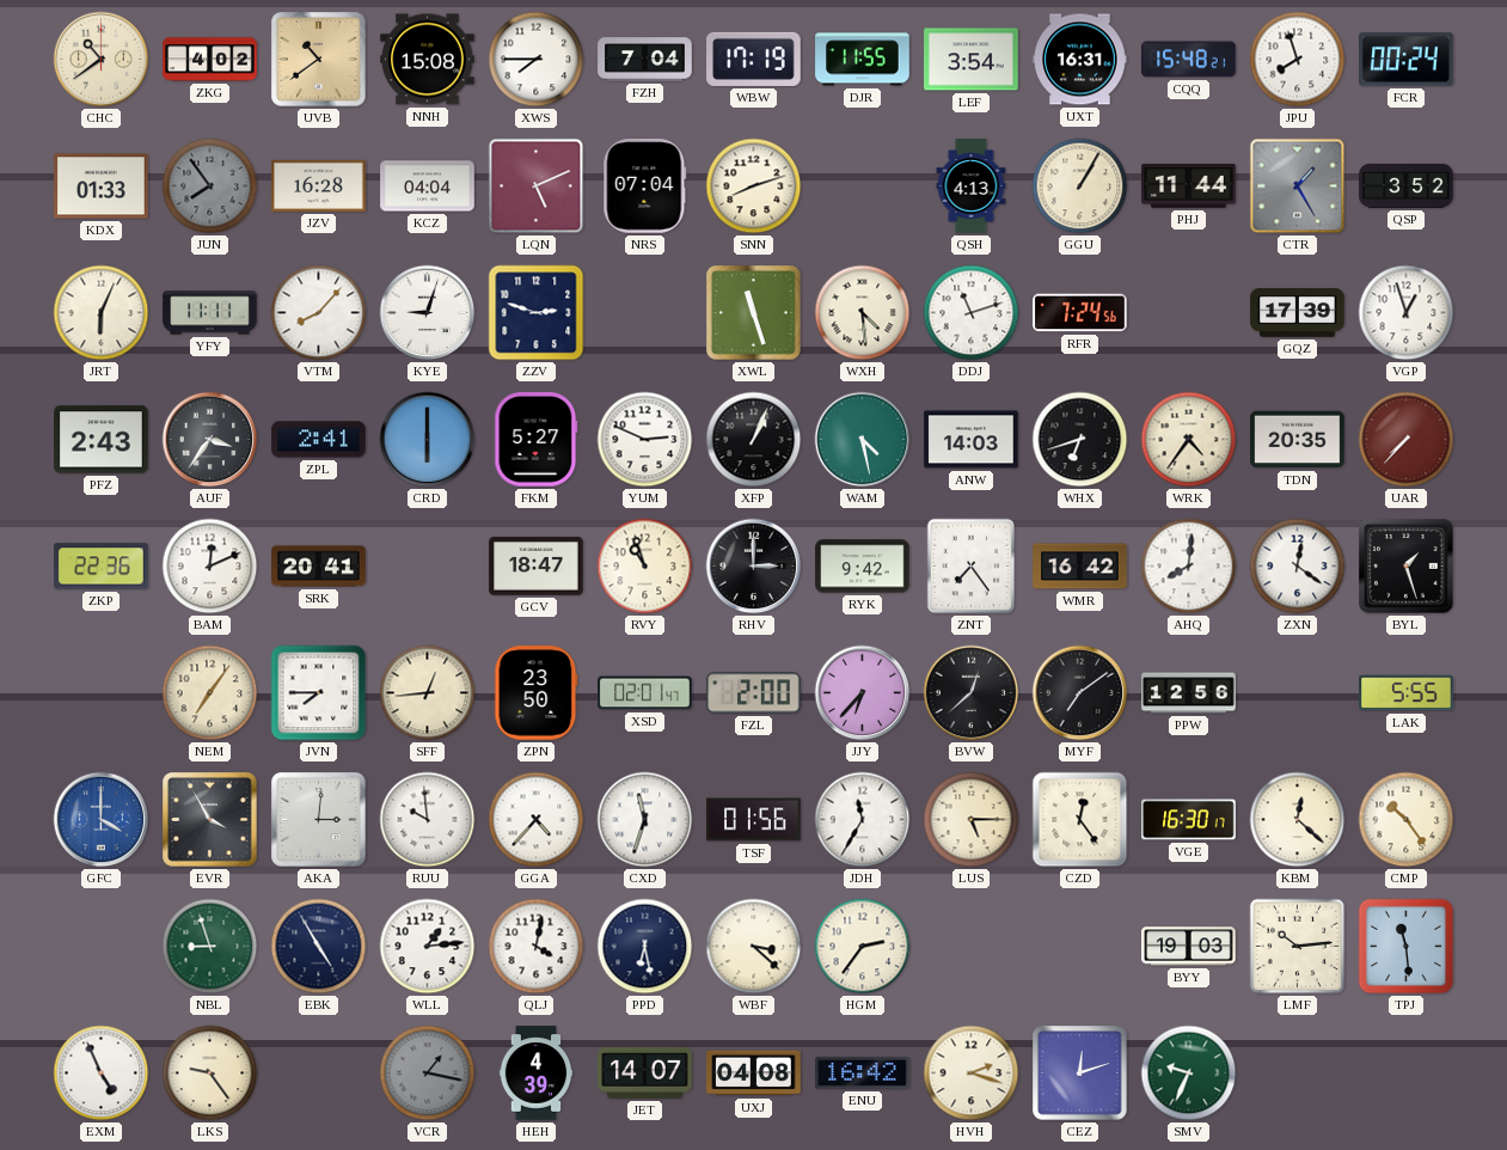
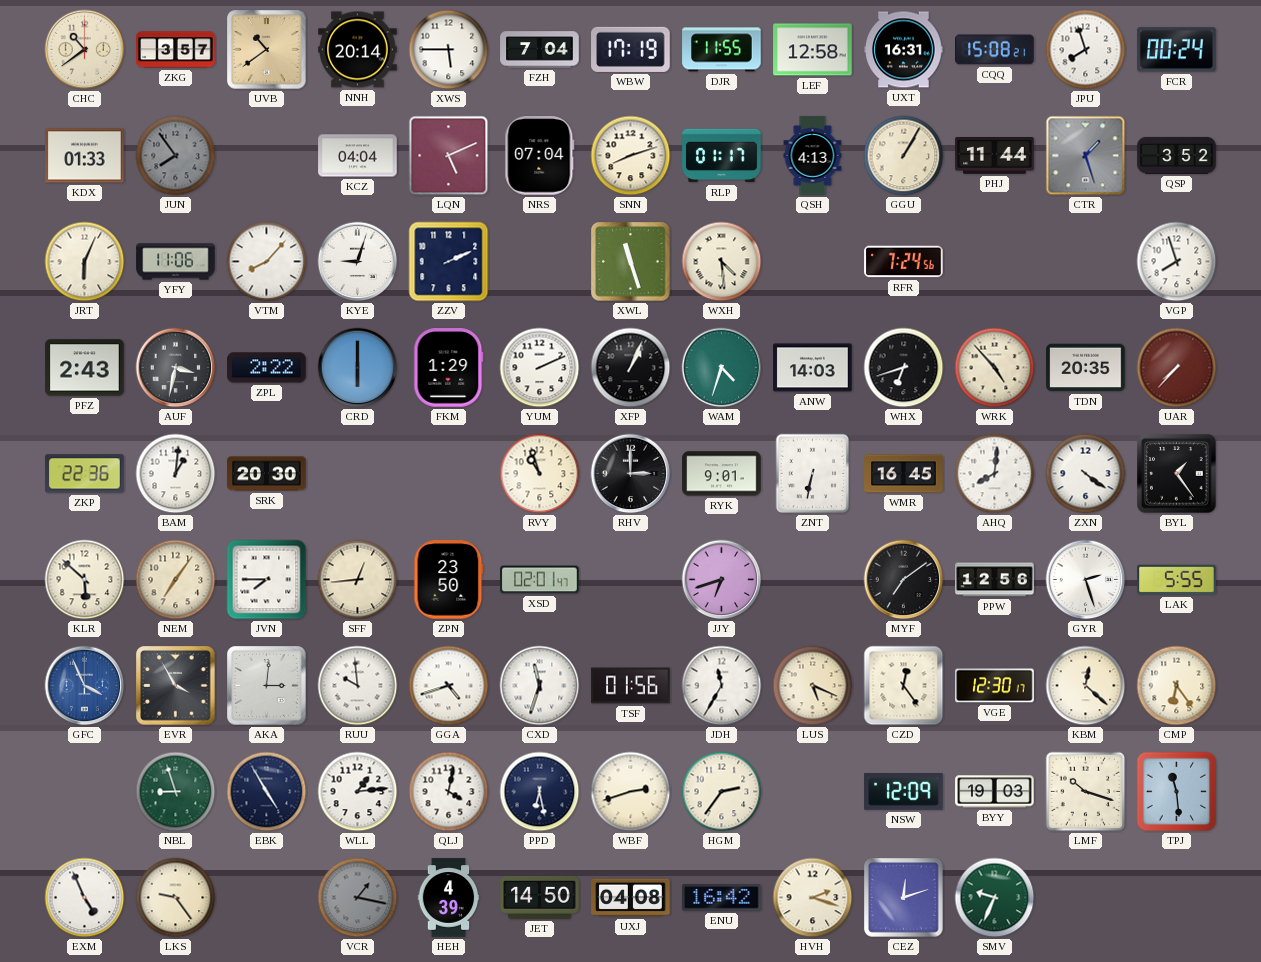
ZKG: 4:02 -> 3:57
NNH: 15:08 -> 20:14
XWS: 7:45 -> 5:45
LEF: 3:54 -> 12:58
CQQ: 15:48 -> 15:08
JZV: 16:28 -> none
RLP: none -> 01:17
CTR: 1:25 -> 1:27
YFY: 11:11 -> 11:06
ZZV: 2:48 -> 2:11
DDJ: 11:12 -> none
GQZ: 17:39 -> none
VGP: 12:57 -> 7:57
AUF: 3:36 -> 3:32
ZPL: 2:41 -> 2:22
FKM: 5:27 -> 1:29
YUM: 2:49 -> 2:11
WAM: 4:28 -> 4:33
WRK: 4:36 -> 4:53
BAM: 12:11 -> 1:01
SRK: 20:41 -> 20:30
GCV: 18:47 -> none
RYK: 9:42 -> 9:01
ZNT: 7:24 -> 6:32
WMR: 16:42 -> 16:45
ZXN: 12:21 -> 4:21
BYL: 1:27 -> 1:24
KLR: none -> 5:52
FZL: 2:00 -> none
JJY: 6:37 -> 6:42
BVW: 12:38 -> none
GYR: none -> 2:27
GFC: 4:00 -> 3:56
GGA: 4:37 -> 4:42
LUS: 5:15 -> 5:19
VGE: 16:30 -> 12:30
CMP: 10:24 -> 6:24
WBF: 3:22 -> 2:42
NSW: none -> 12:09
LMF: 10:14 -> 10:18
JET: 14:07 -> 14:50
